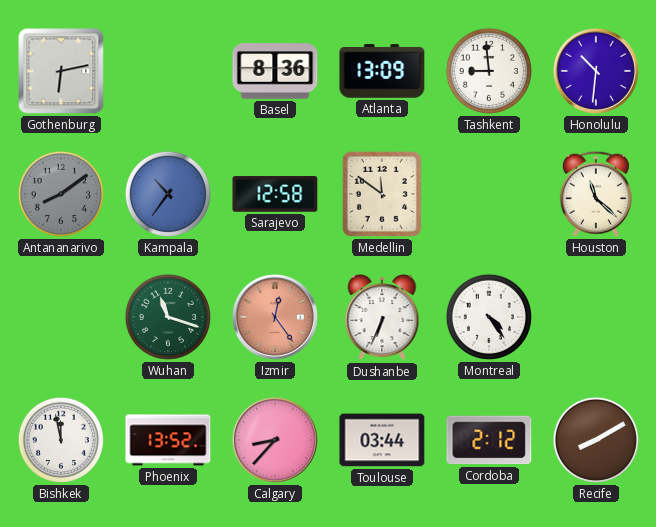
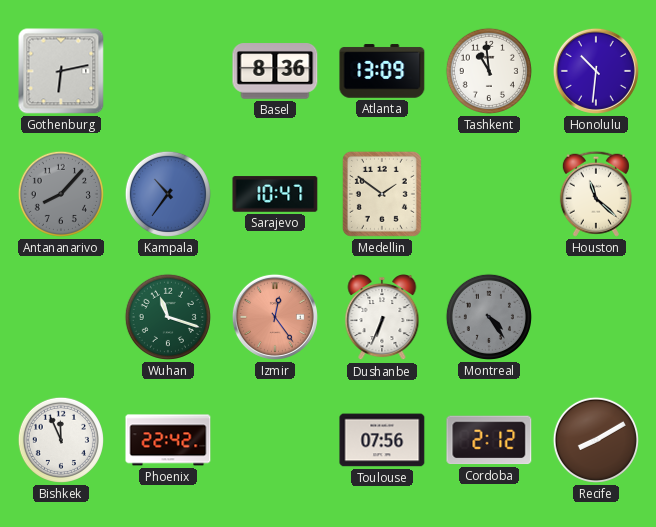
Tashkent: 8:59 -> 10:59
Antananarivo: 8:09 -> 8:07
Sarajevo: 12:58 -> 10:47
Medellin: 11:51 -> 1:51
Montreal dial: white -> grey
Bishkek: 11:58 -> 11:56
Phoenix: 13:52 -> 22:42
Calgary: 8:37 -> none
Toulouse: 03:44 -> 07:56
